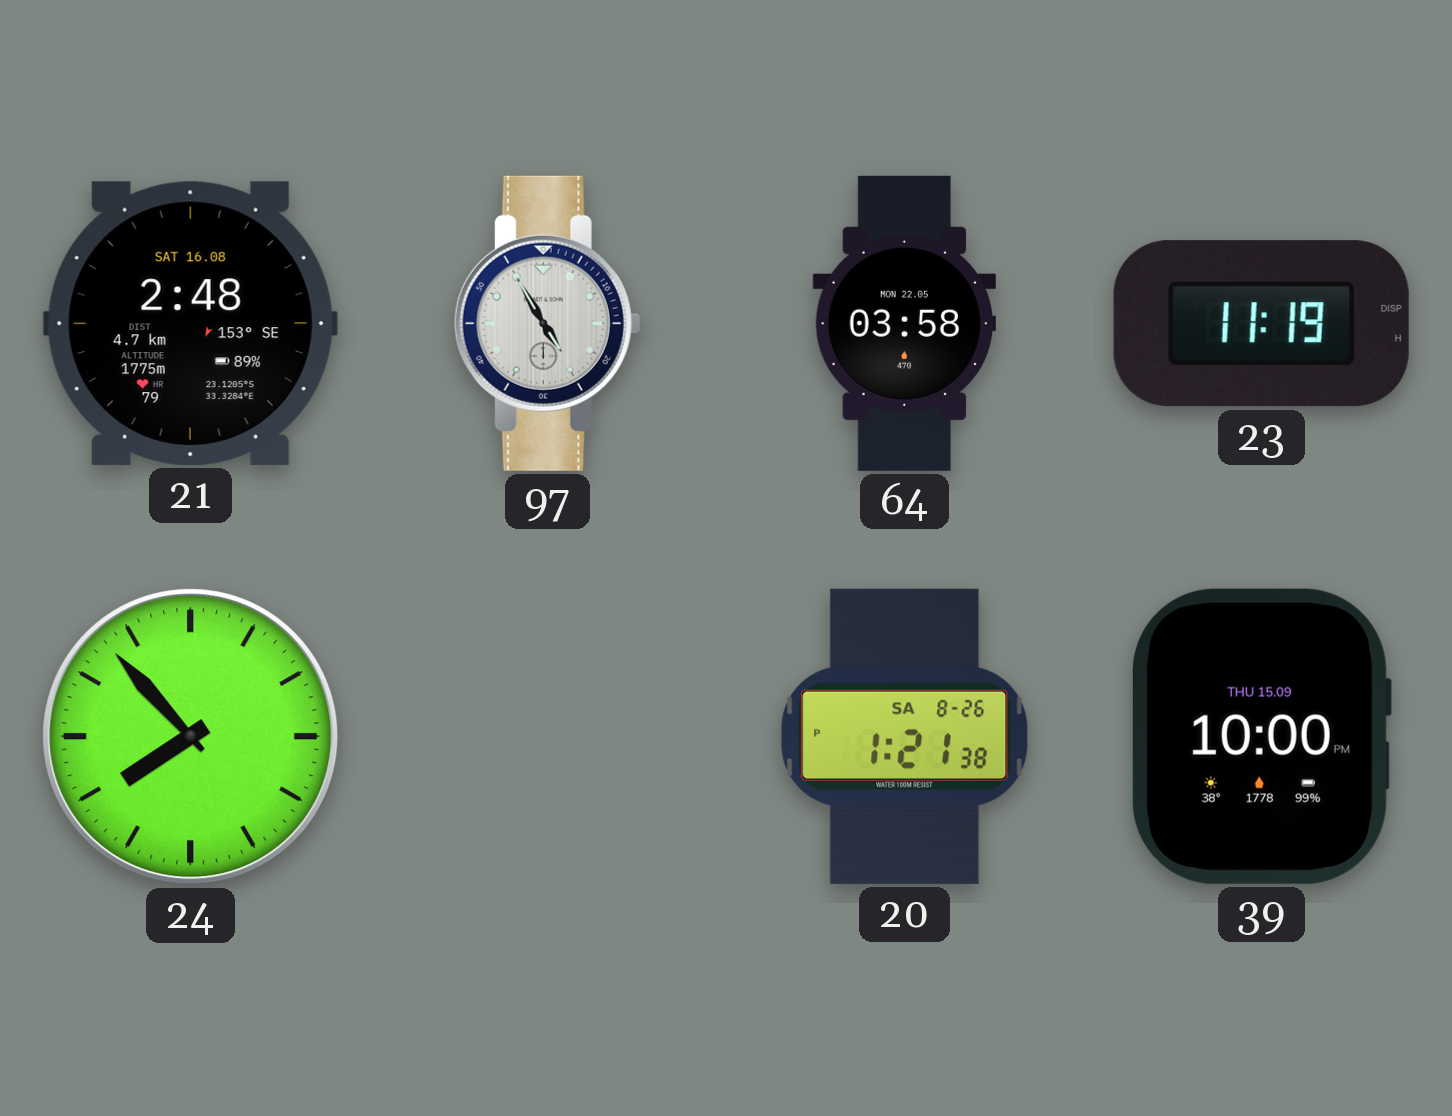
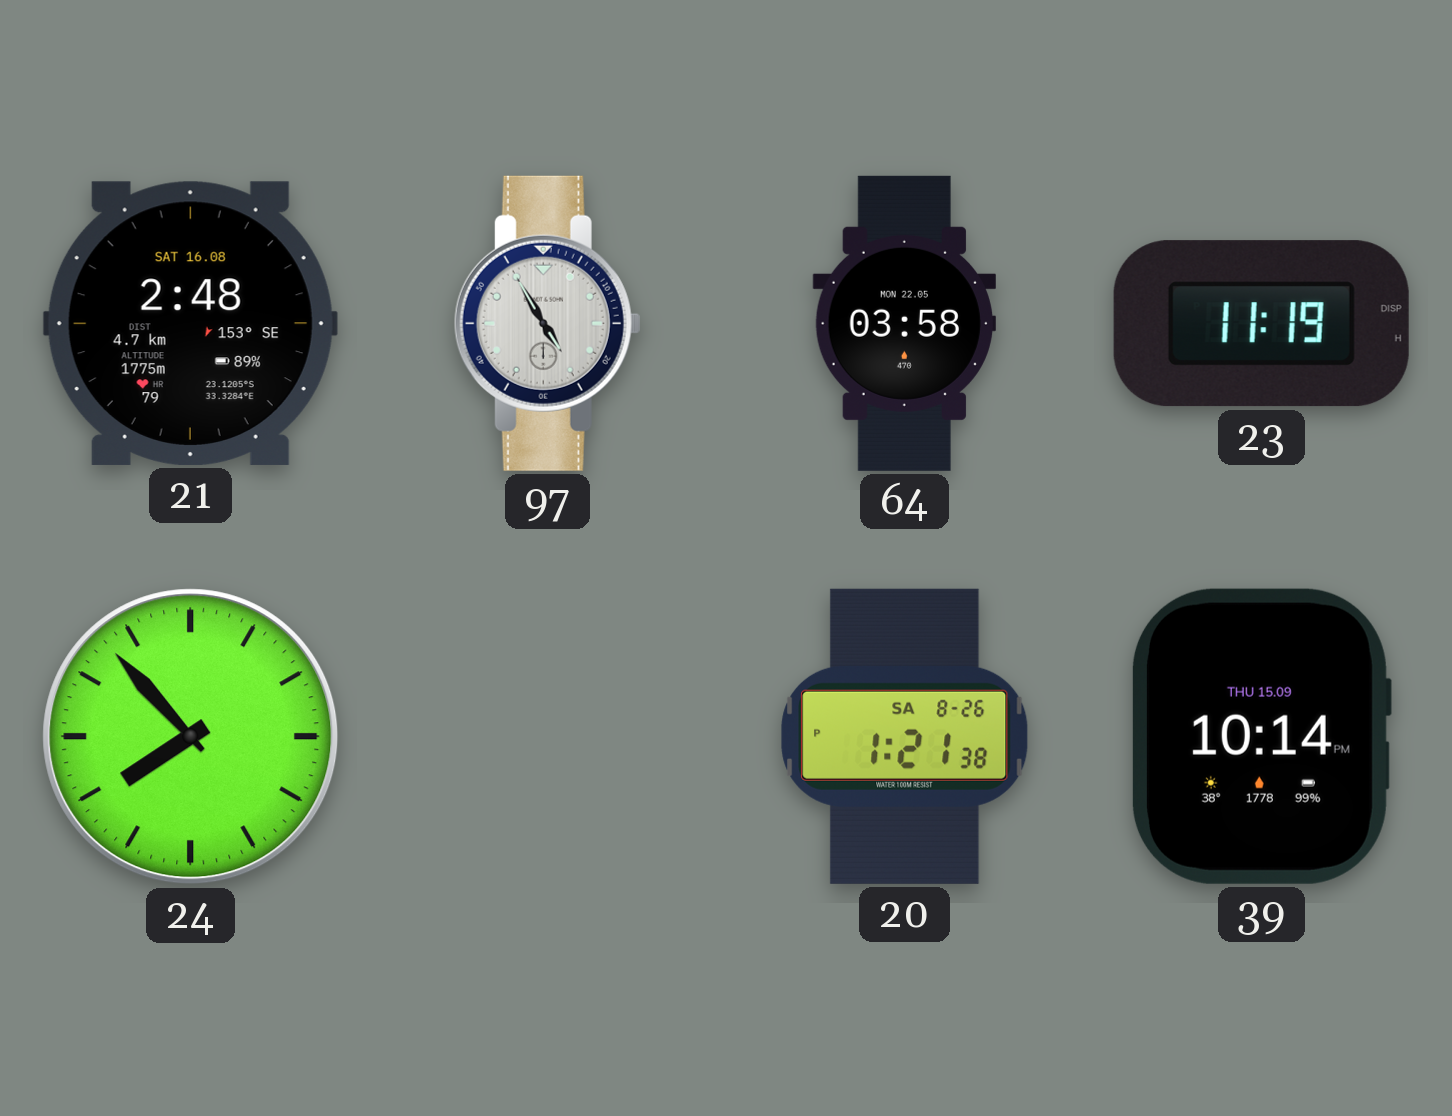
39: 10:00 -> 10:14
